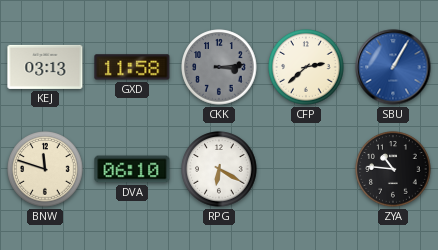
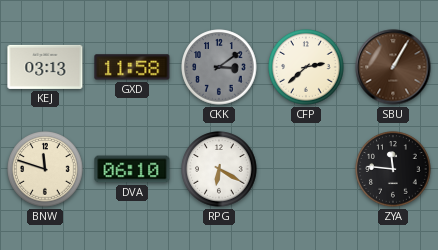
CKK: 3:14 -> 3:09
SBU dial: blue -> brown
ZYA: 10:46 -> 11:46
